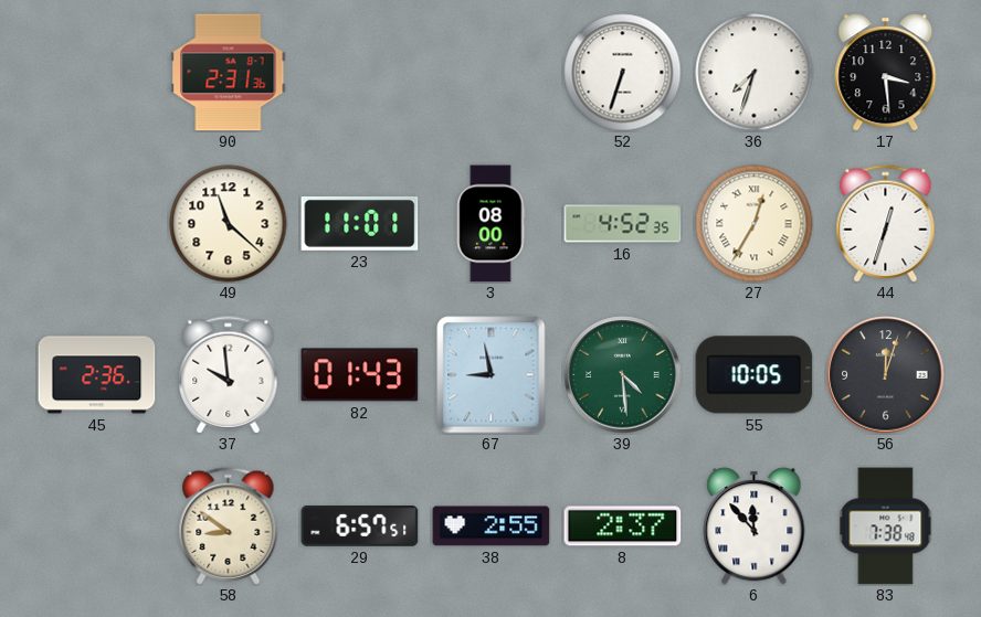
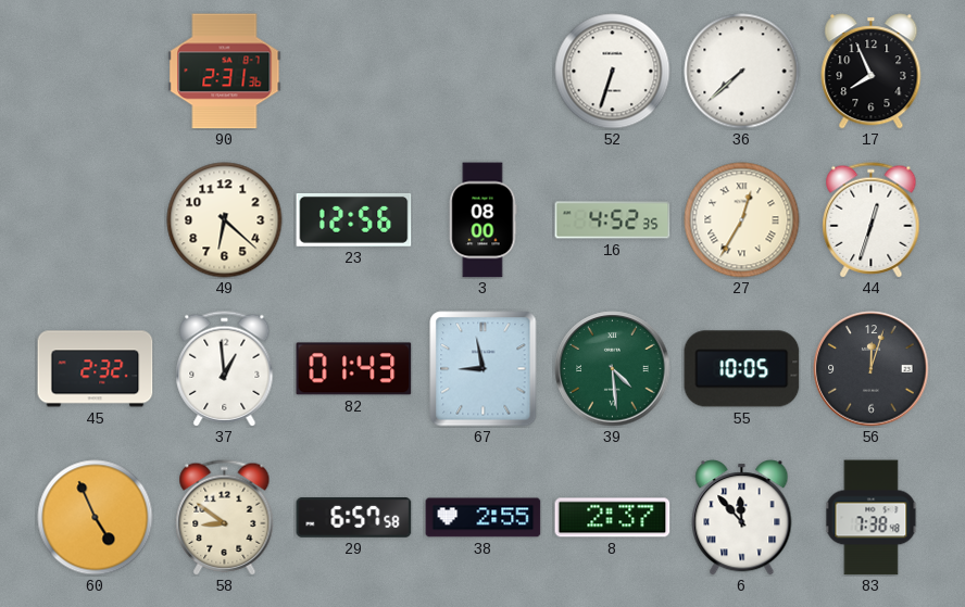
36: 7:33 -> 7:38
17: 3:29 -> 7:56
49: 11:22 -> 6:22
23: 11:01 -> 12:56
45: 2:36 -> 2:32
37: 9:59 -> 12:59
60: none -> 4:56
29: 6:57:51 -> 6:57:58
